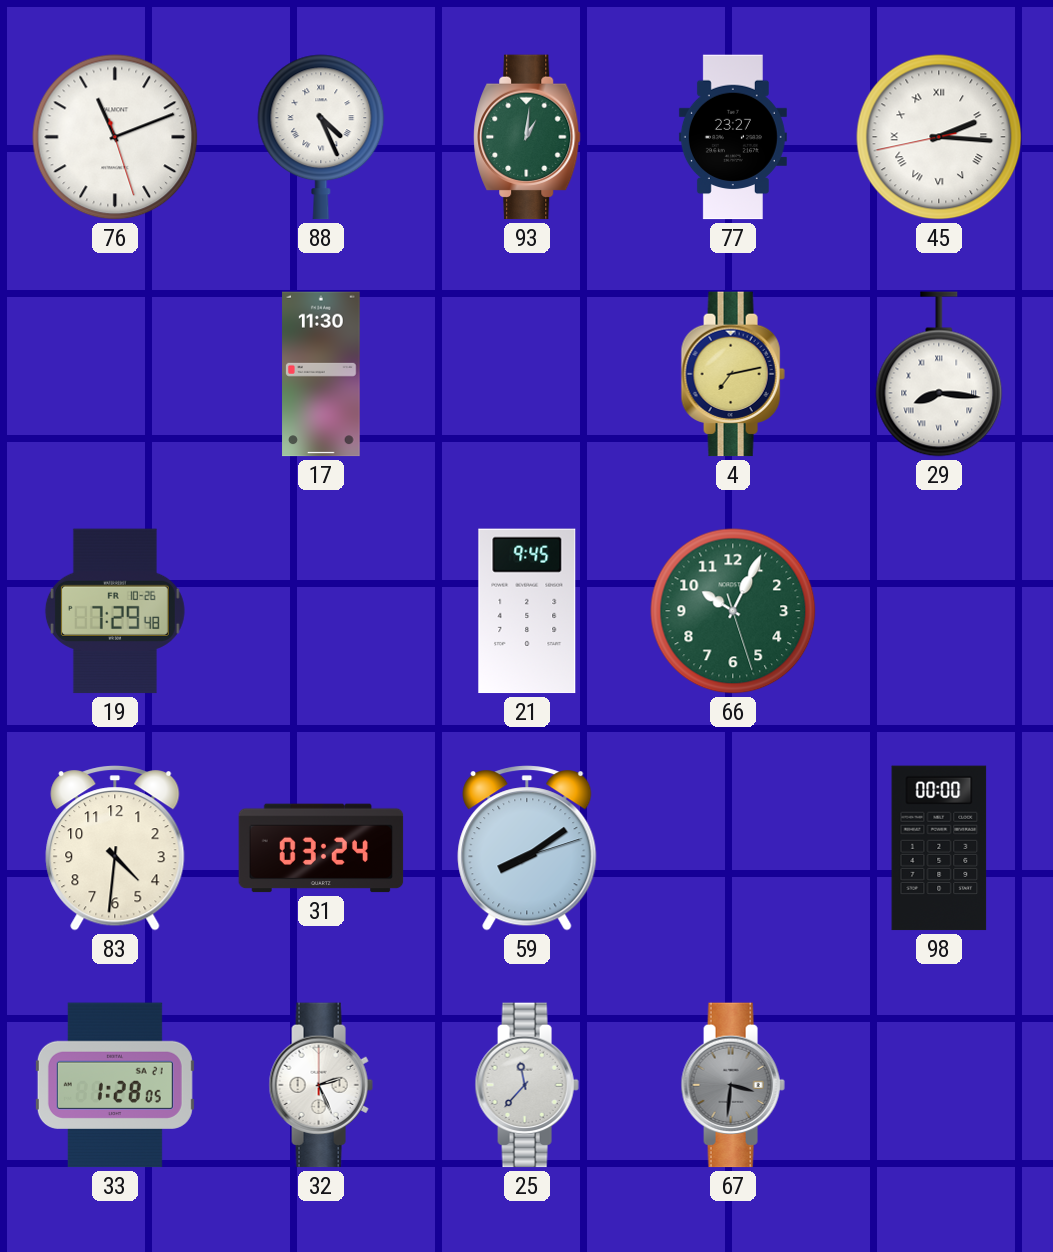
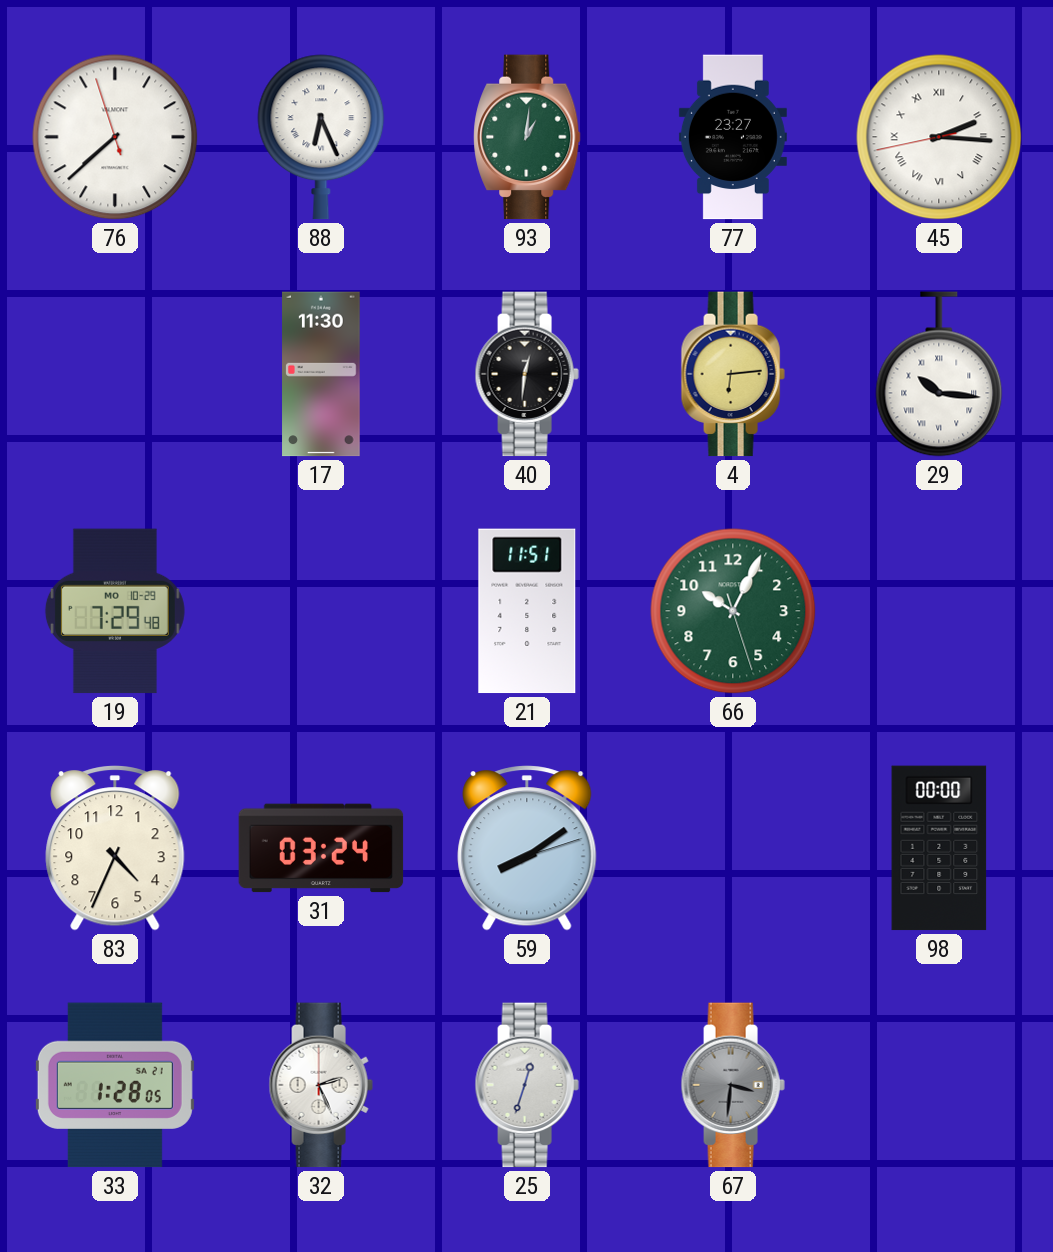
76: 11:11 -> 7:37
88: 4:26 -> 6:26
40: none -> 12:31
4: 7:13 -> 6:14
29: 8:16 -> 10:16
19 date: FR 10-26 -> MO 10-29
21: 9:45 -> 11:51
83: 4:31 -> 4:34
25: 11:37 -> 12:33
